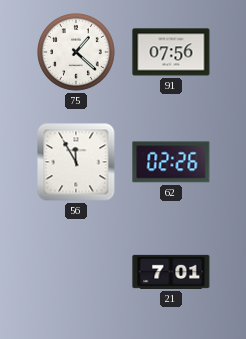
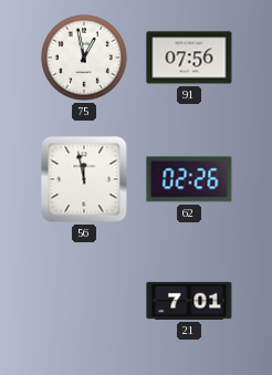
75: 1:22 -> 12:58
56: 11:55 -> 11:58
